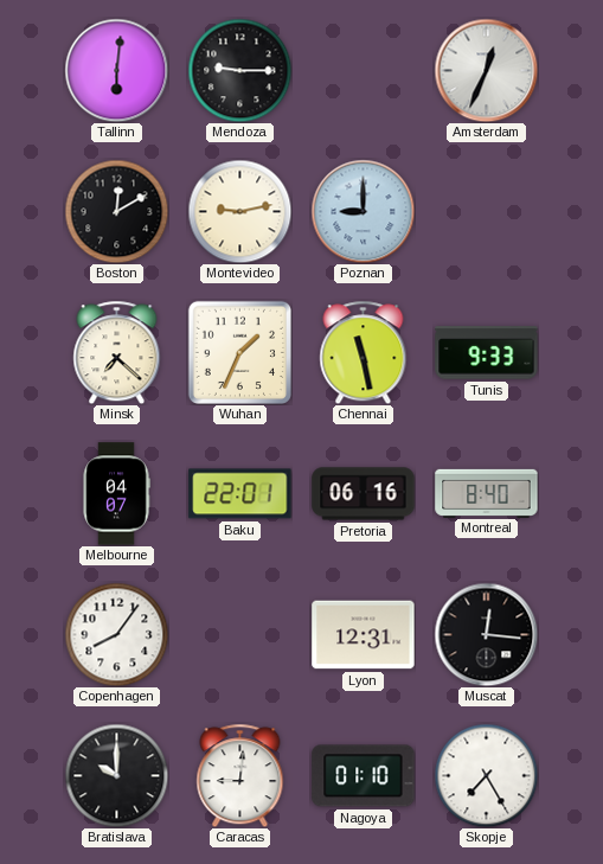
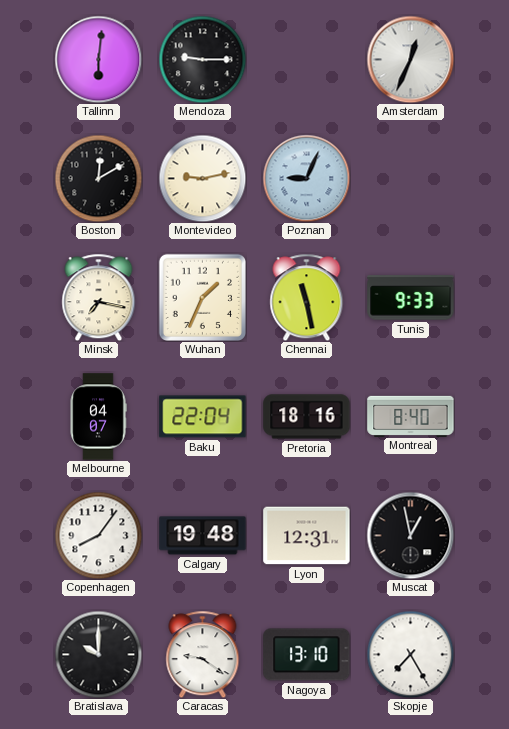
Poznan: 9:00 -> 9:04
Minsk: 7:22 -> 7:17
Baku: 22:01 -> 22:04
Pretoria: 06:16 -> 18:16
Calgary: none -> 19:48
Muscat: 12:16 -> 12:58
Caracas: 9:01 -> 9:21
Nagoya: 01:10 -> 13:10
